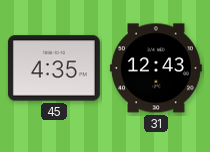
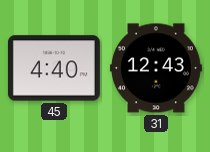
45: 4:35 -> 4:40
